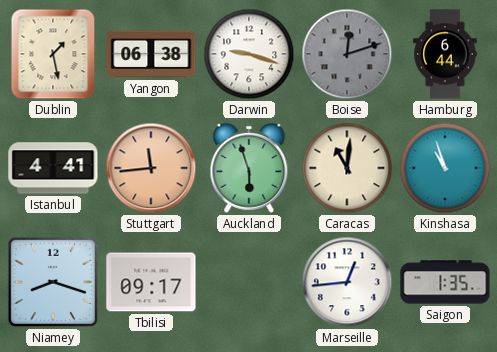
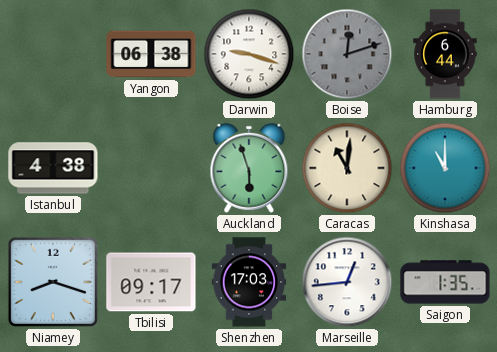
Dublin: 1:28 -> none
Istanbul: 4:41 -> 4:38
Stuttgart: 11:44 -> none
Kinshasa: 10:57 -> 11:00
Shenzhen: none -> 17:03
